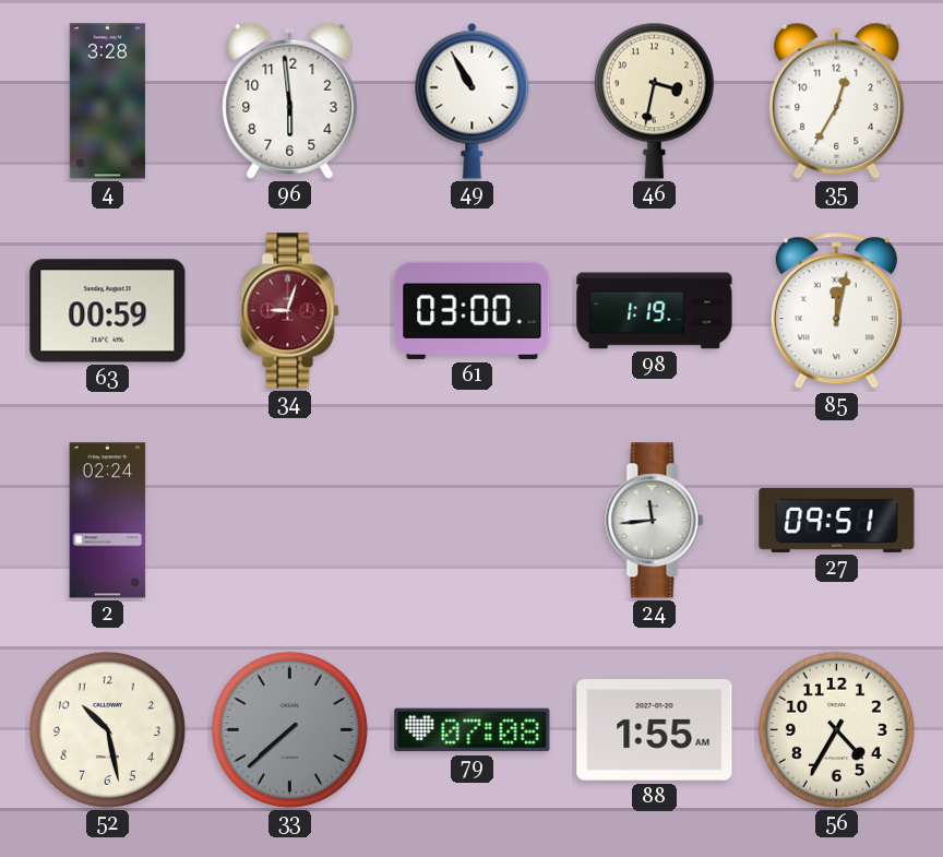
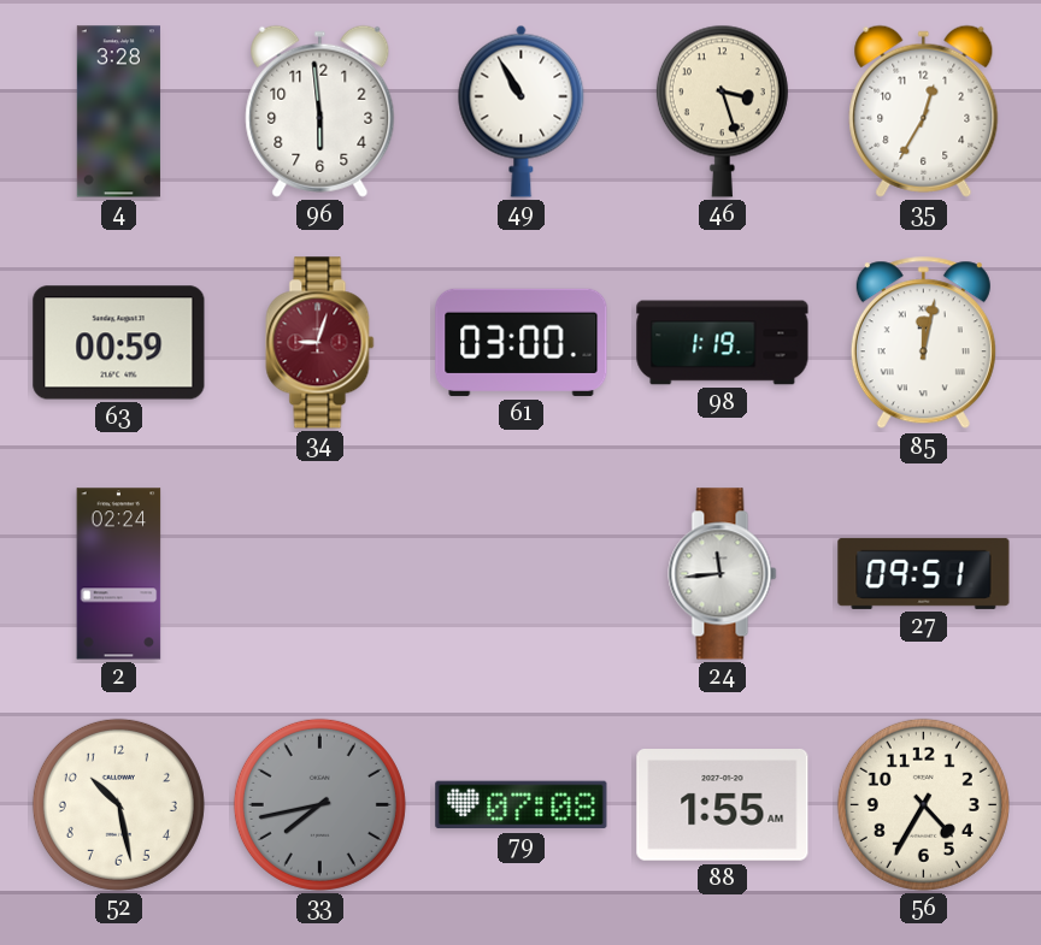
46: 3:32 -> 3:27
33: 7:38 -> 7:43
